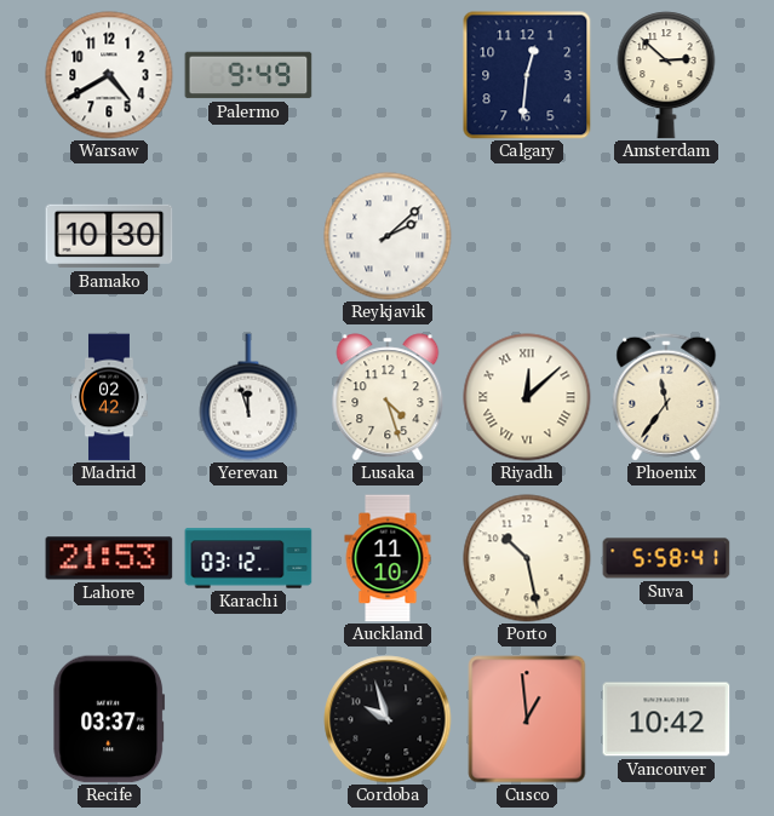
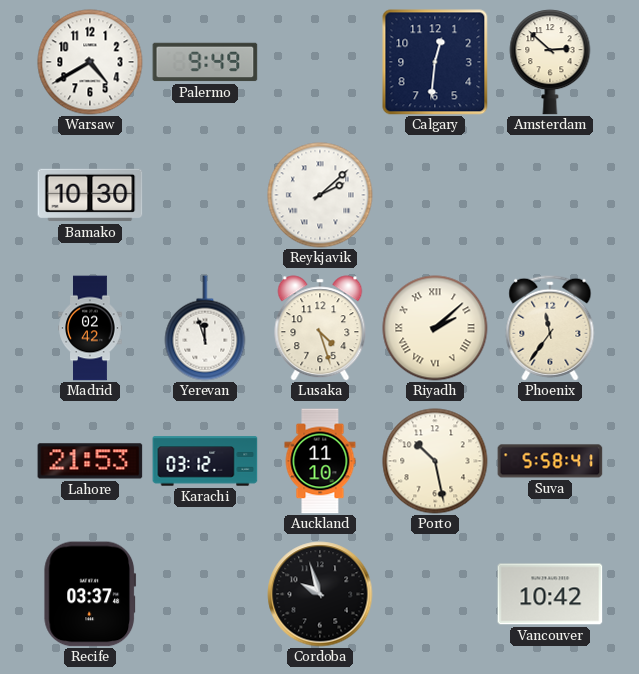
Riyadh: 12:08 -> 2:08
Cusco: 12:59 -> none
